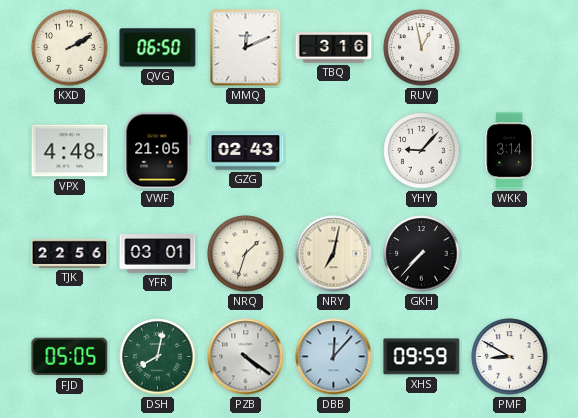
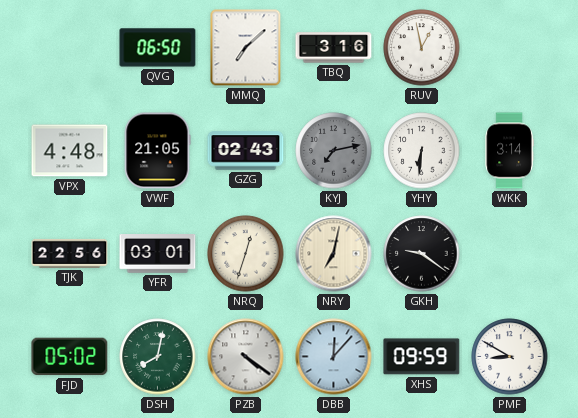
KXD: 2:10 -> none
MMQ: 12:11 -> 7:08
KYJ: none -> 7:13
YHY: 9:07 -> 6:31
NRQ: 1:33 -> 12:33
GKH: 7:37 -> 9:21
FJD: 05:05 -> 05:02
